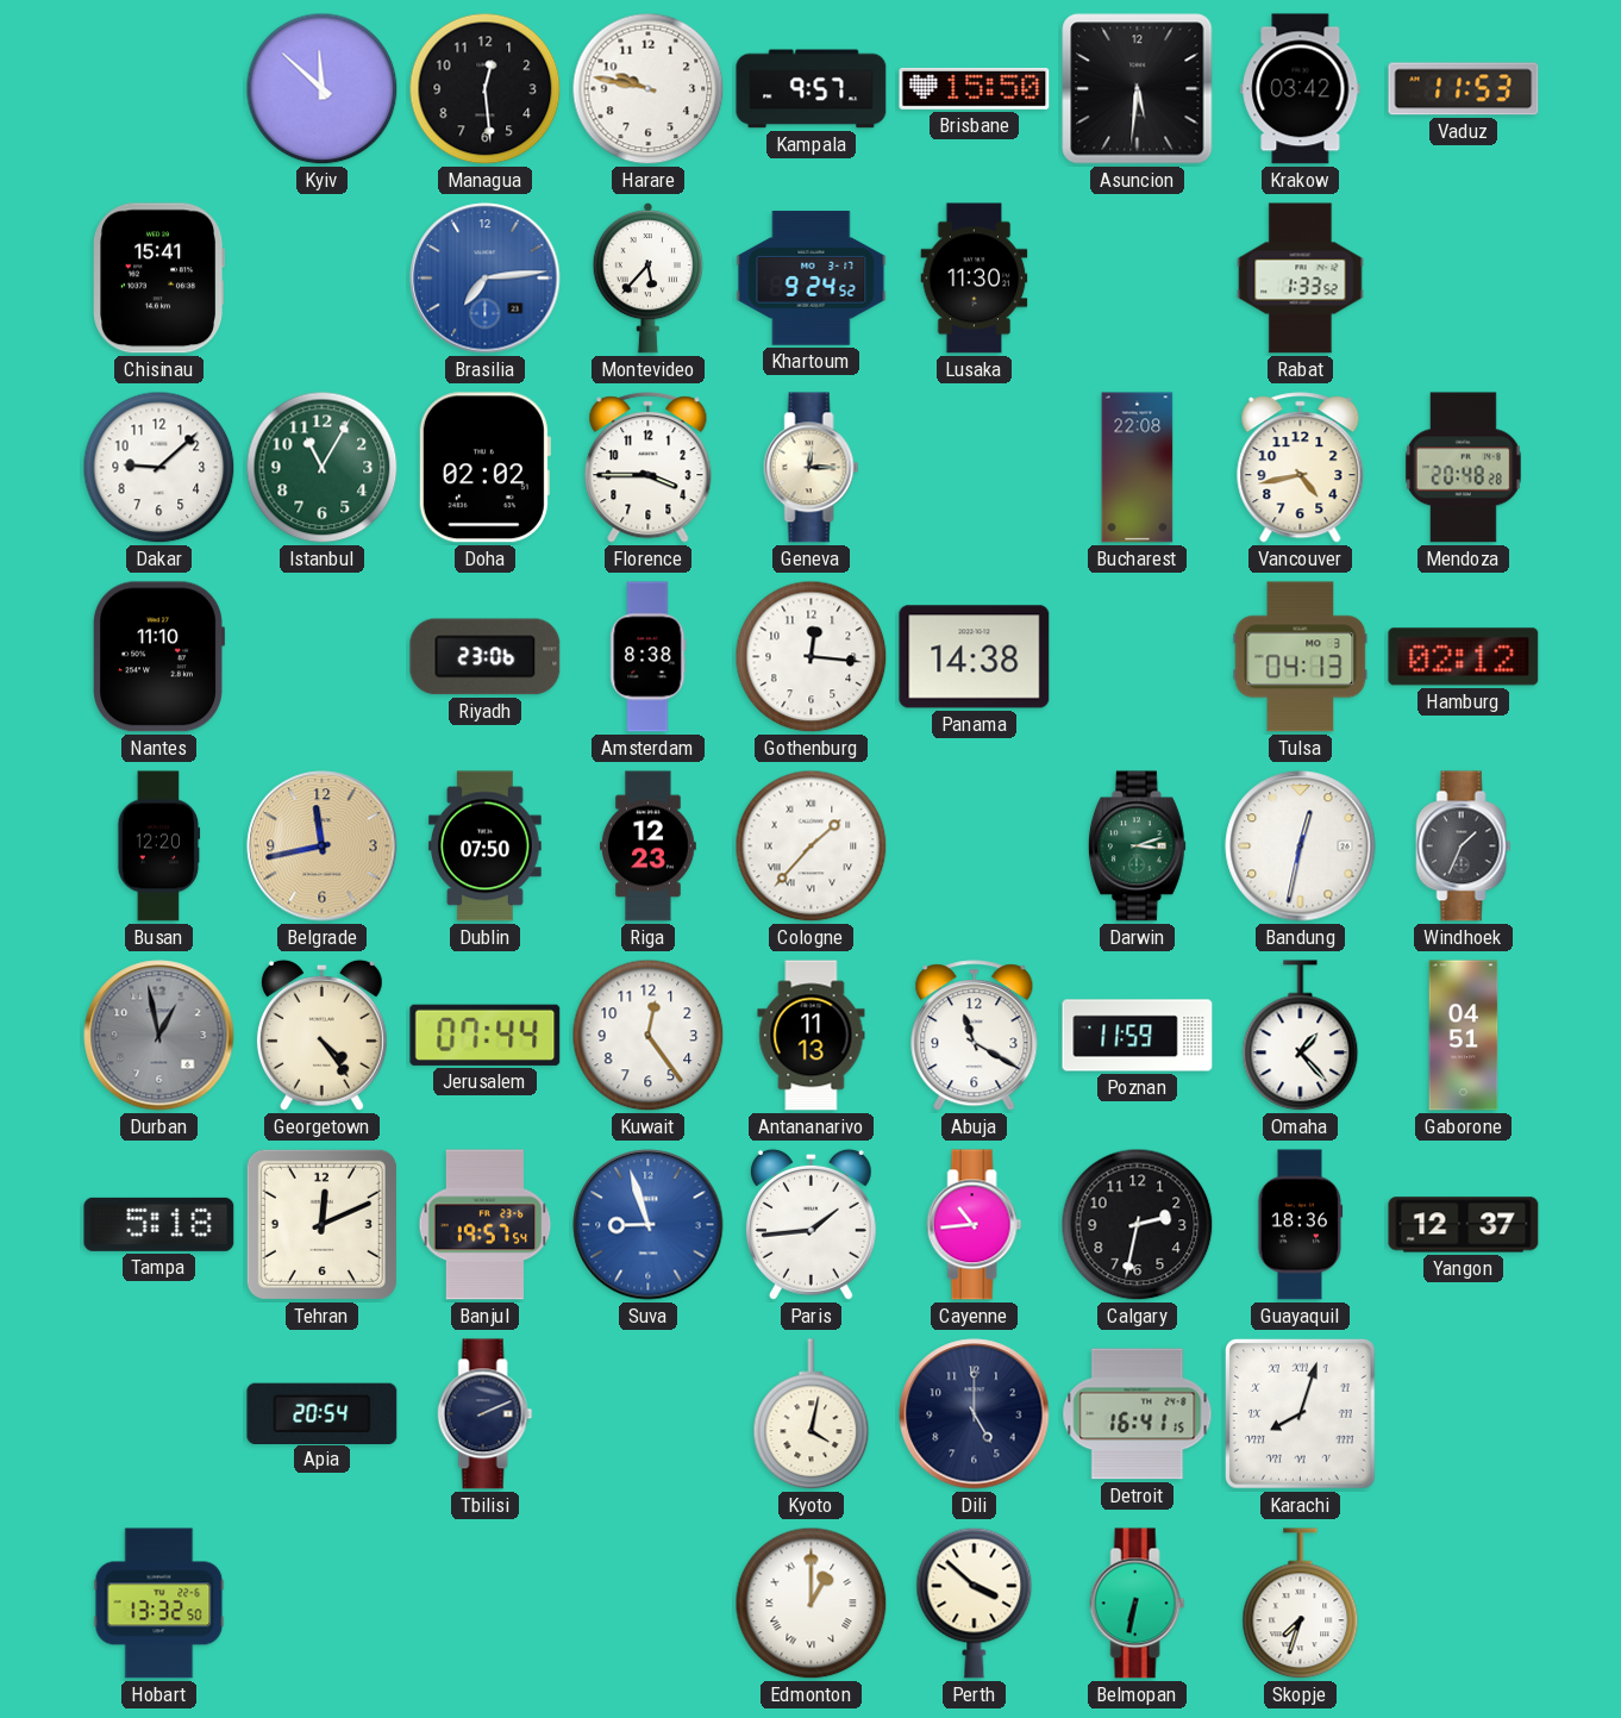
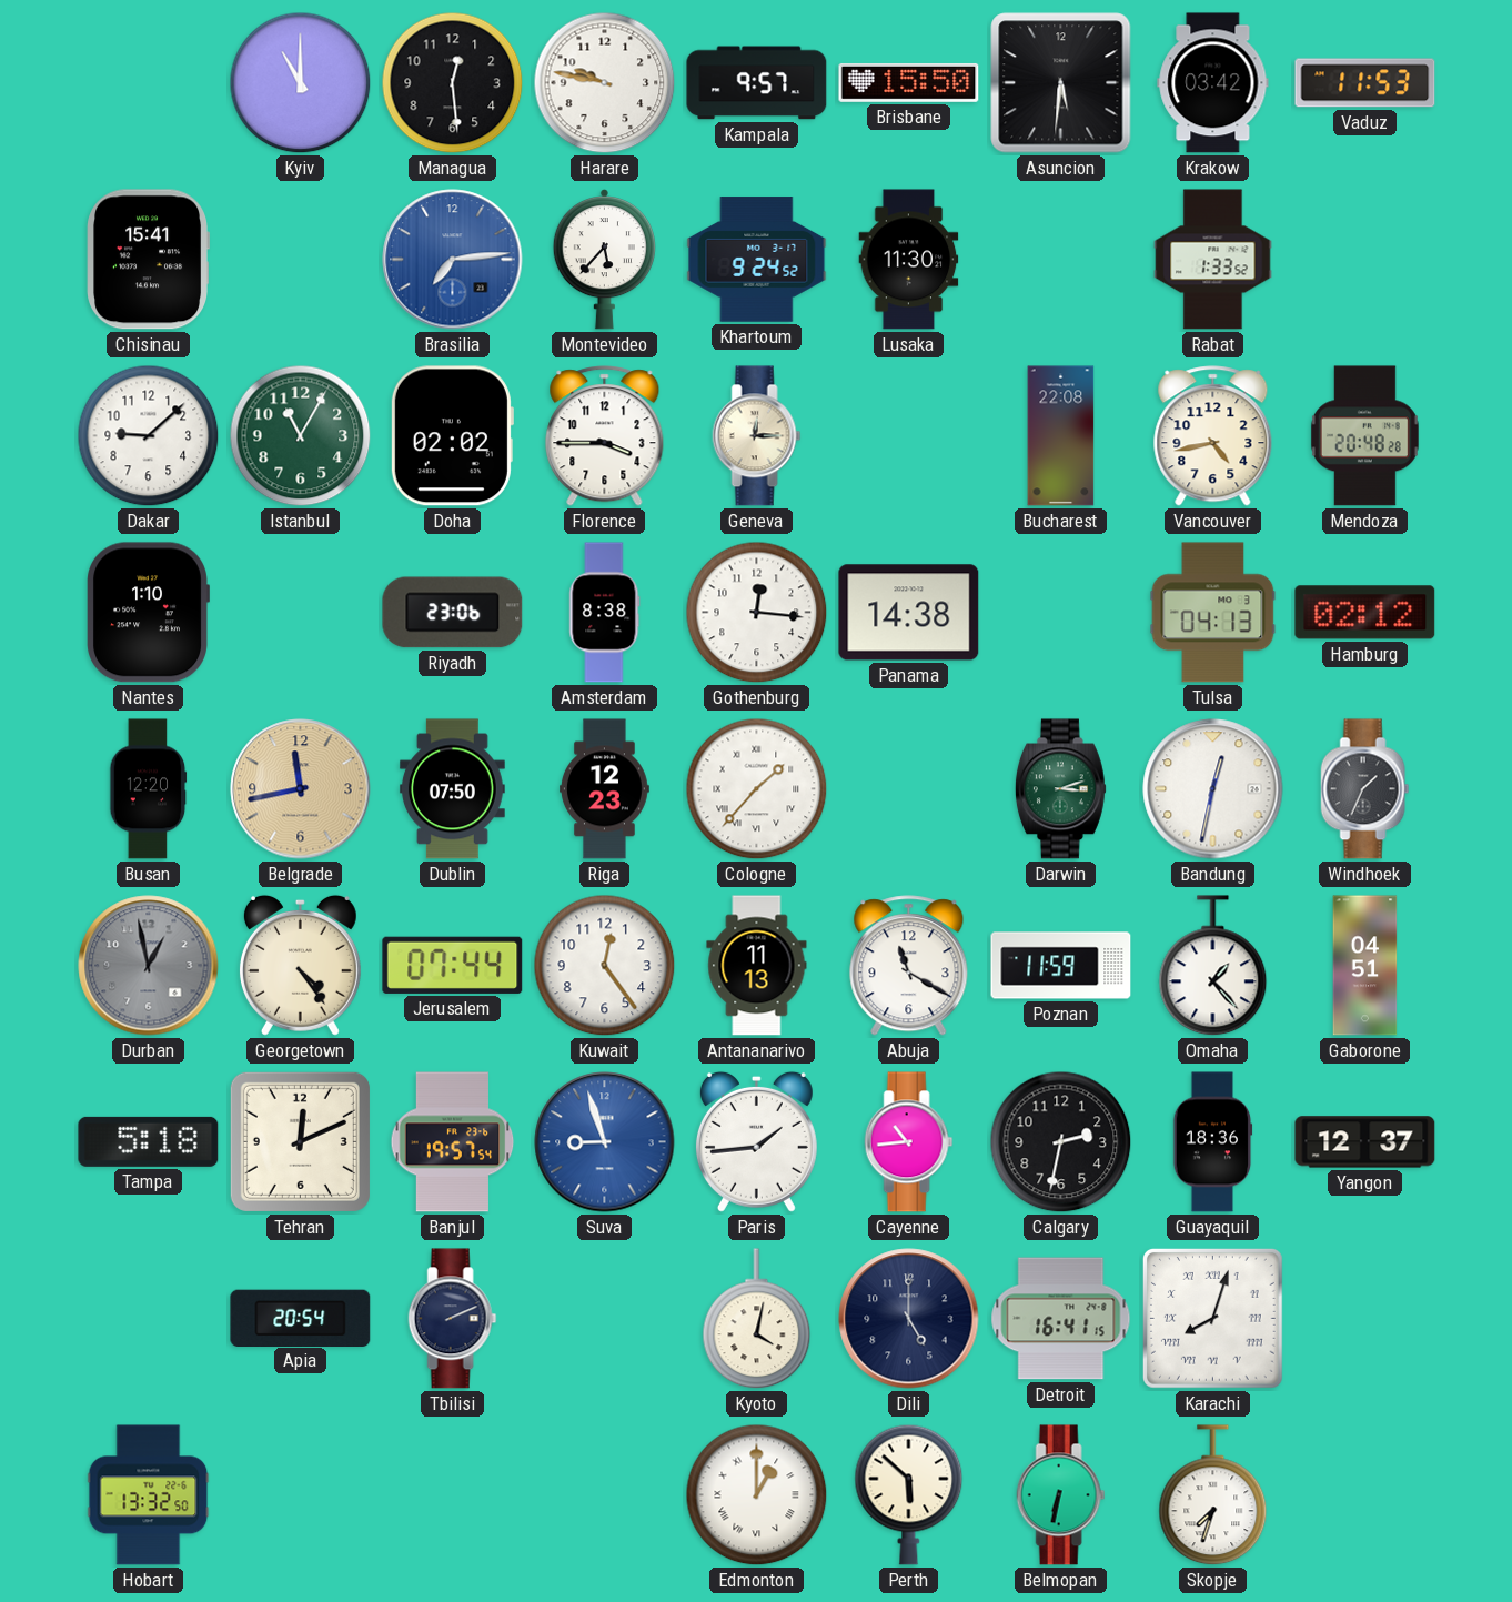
Kyiv: 11:52 -> 11:00
Nantes: 11:10 -> 1:10
Perth: 3:52 -> 5:52
